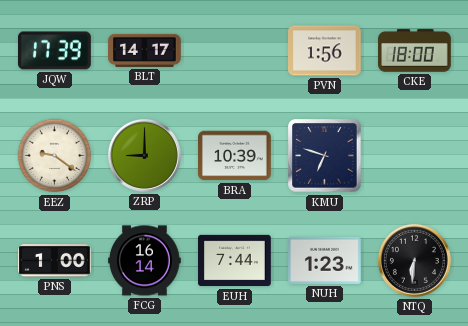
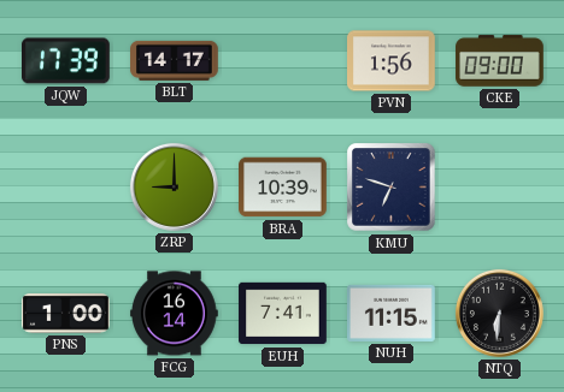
CKE: 18:00 -> 09:00
EEZ: 9:21 -> none
EUH: 7:44 -> 7:41
NUH: 1:23 -> 11:15
